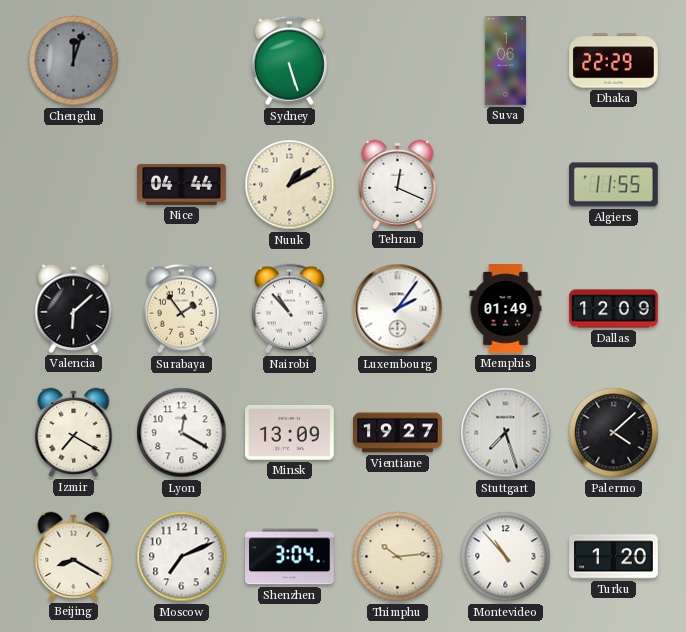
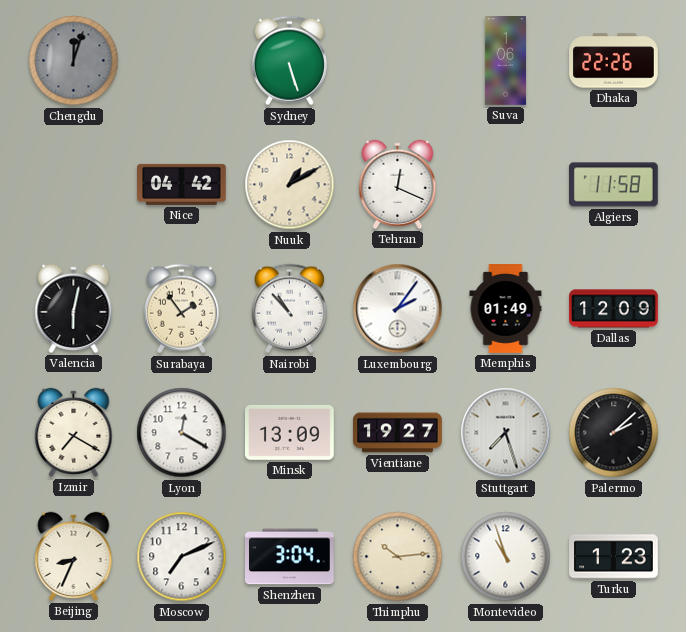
Dhaka: 22:29 -> 22:26
Nice: 04:44 -> 04:42
Algiers: 11:55 -> 11:58
Valencia: 6:08 -> 6:02
Palermo: 4:08 -> 2:08
Beijing: 8:20 -> 8:34
Montevideo: 10:53 -> 10:57
Turku: 1:20 -> 1:23
